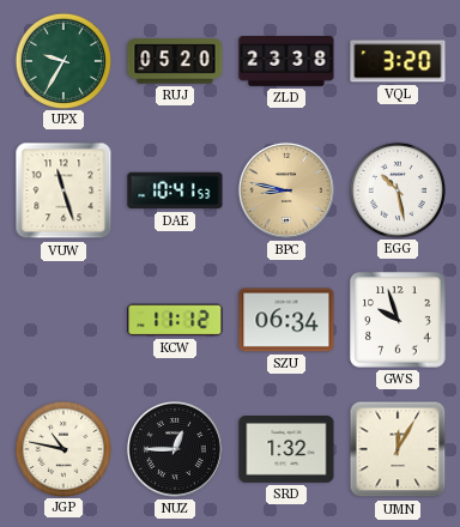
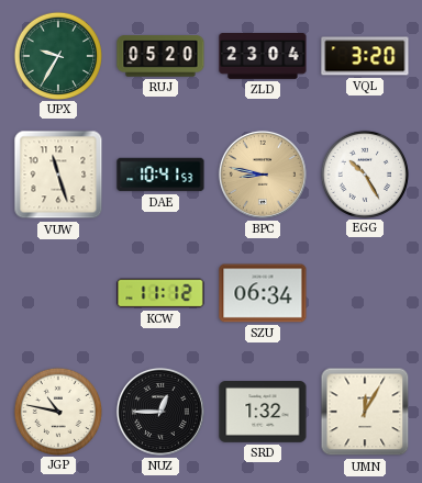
ZLD: 23:38 -> 23:04
EGG: 10:28 -> 10:25
GWS: 9:57 -> none
